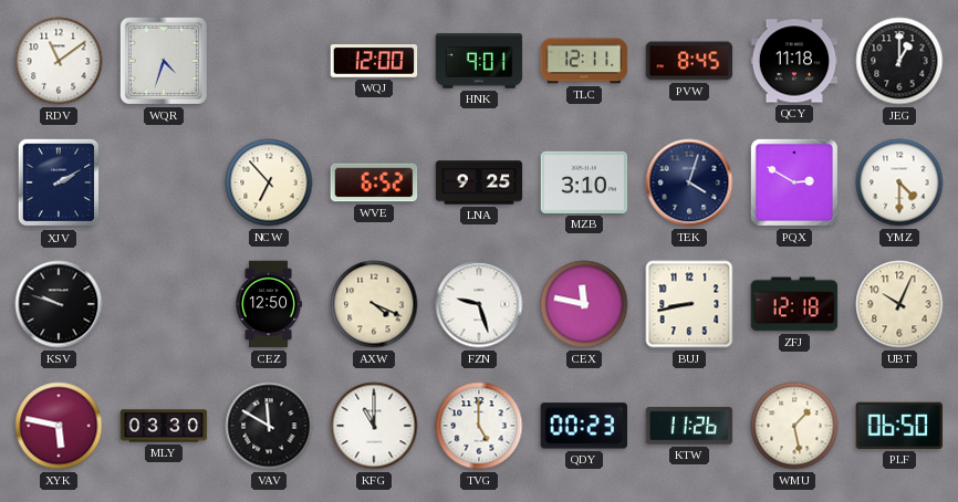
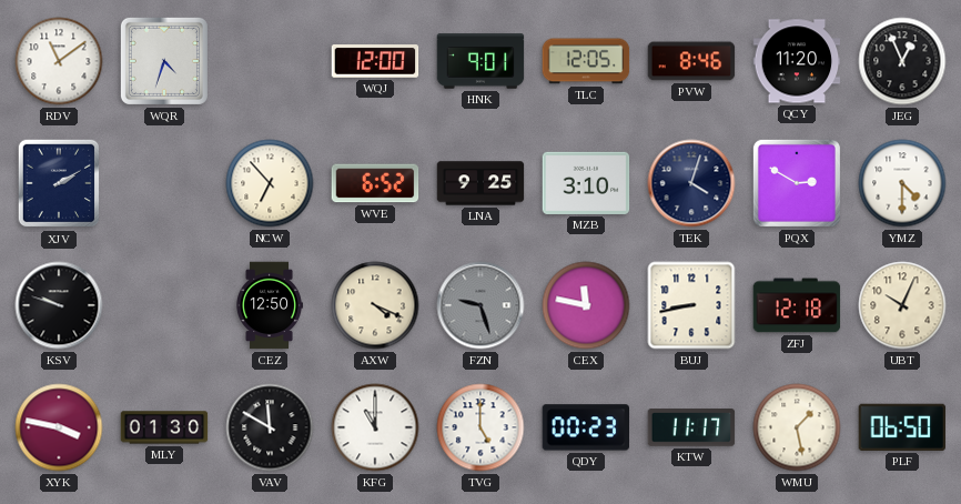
TLC: 12:11 -> 12:05
PVW: 8:45 -> 8:46
QCY: 11:18 -> 11:20
JEG: 1:00 -> 12:56
FZN dial: white -> grey
XYK: 5:47 -> 3:47
MLY: 03:30 -> 01:30
KTW: 11:26 -> 11:17
